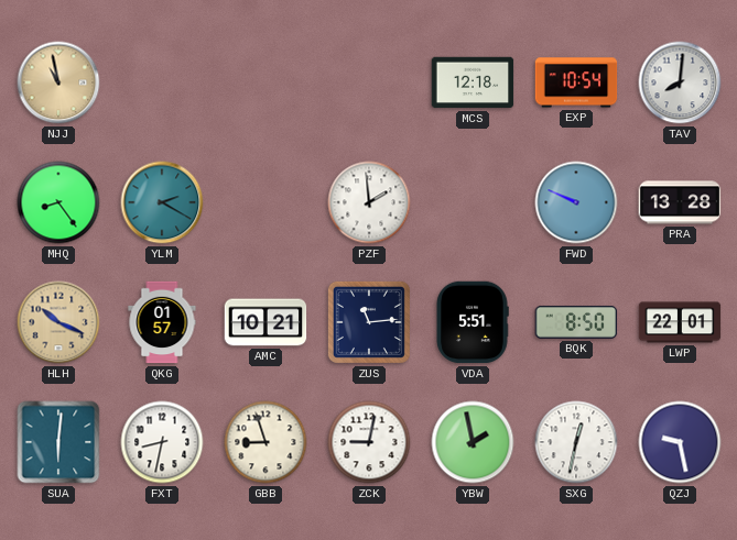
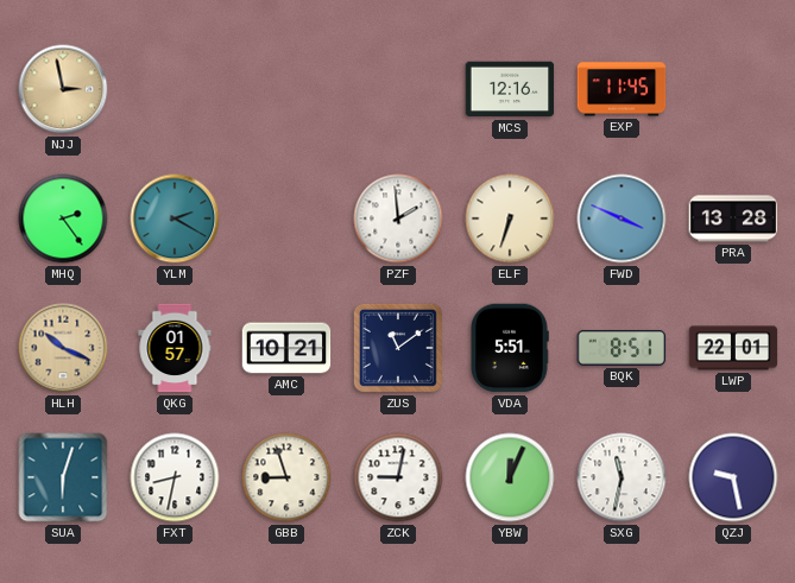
NJJ: 10:58 -> 2:58
MCS: 12:18 -> 12:16
EXP: 10:54 -> 11:45
TAV: 8:01 -> none
MHQ: 8:24 -> 2:24
ELF: none -> 6:33
FWD: 9:49 -> 3:49
ZUS: 11:14 -> 11:09
BQK: 8:50 -> 8:51
SUA: 6:01 -> 6:03
YBW: 1:58 -> 12:04
SXG: 12:32 -> 11:32
